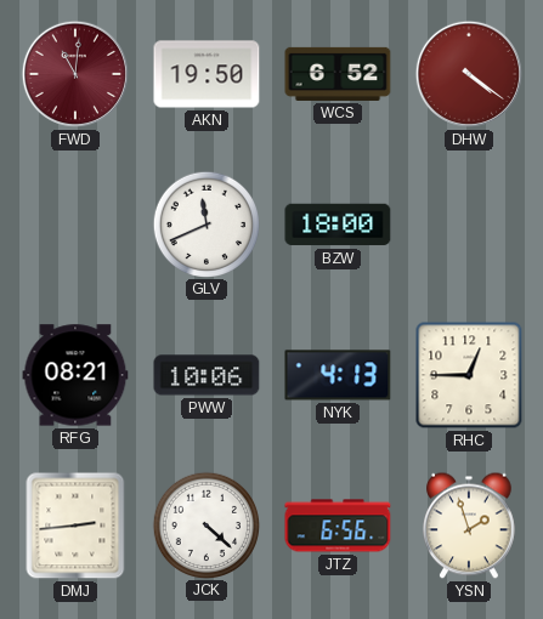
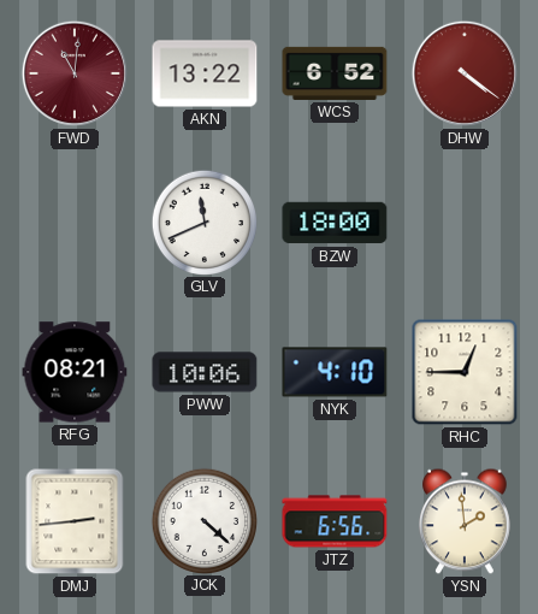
AKN: 19:50 -> 13:22
NYK: 4:13 -> 4:10
YSN: 1:57 -> 1:59
